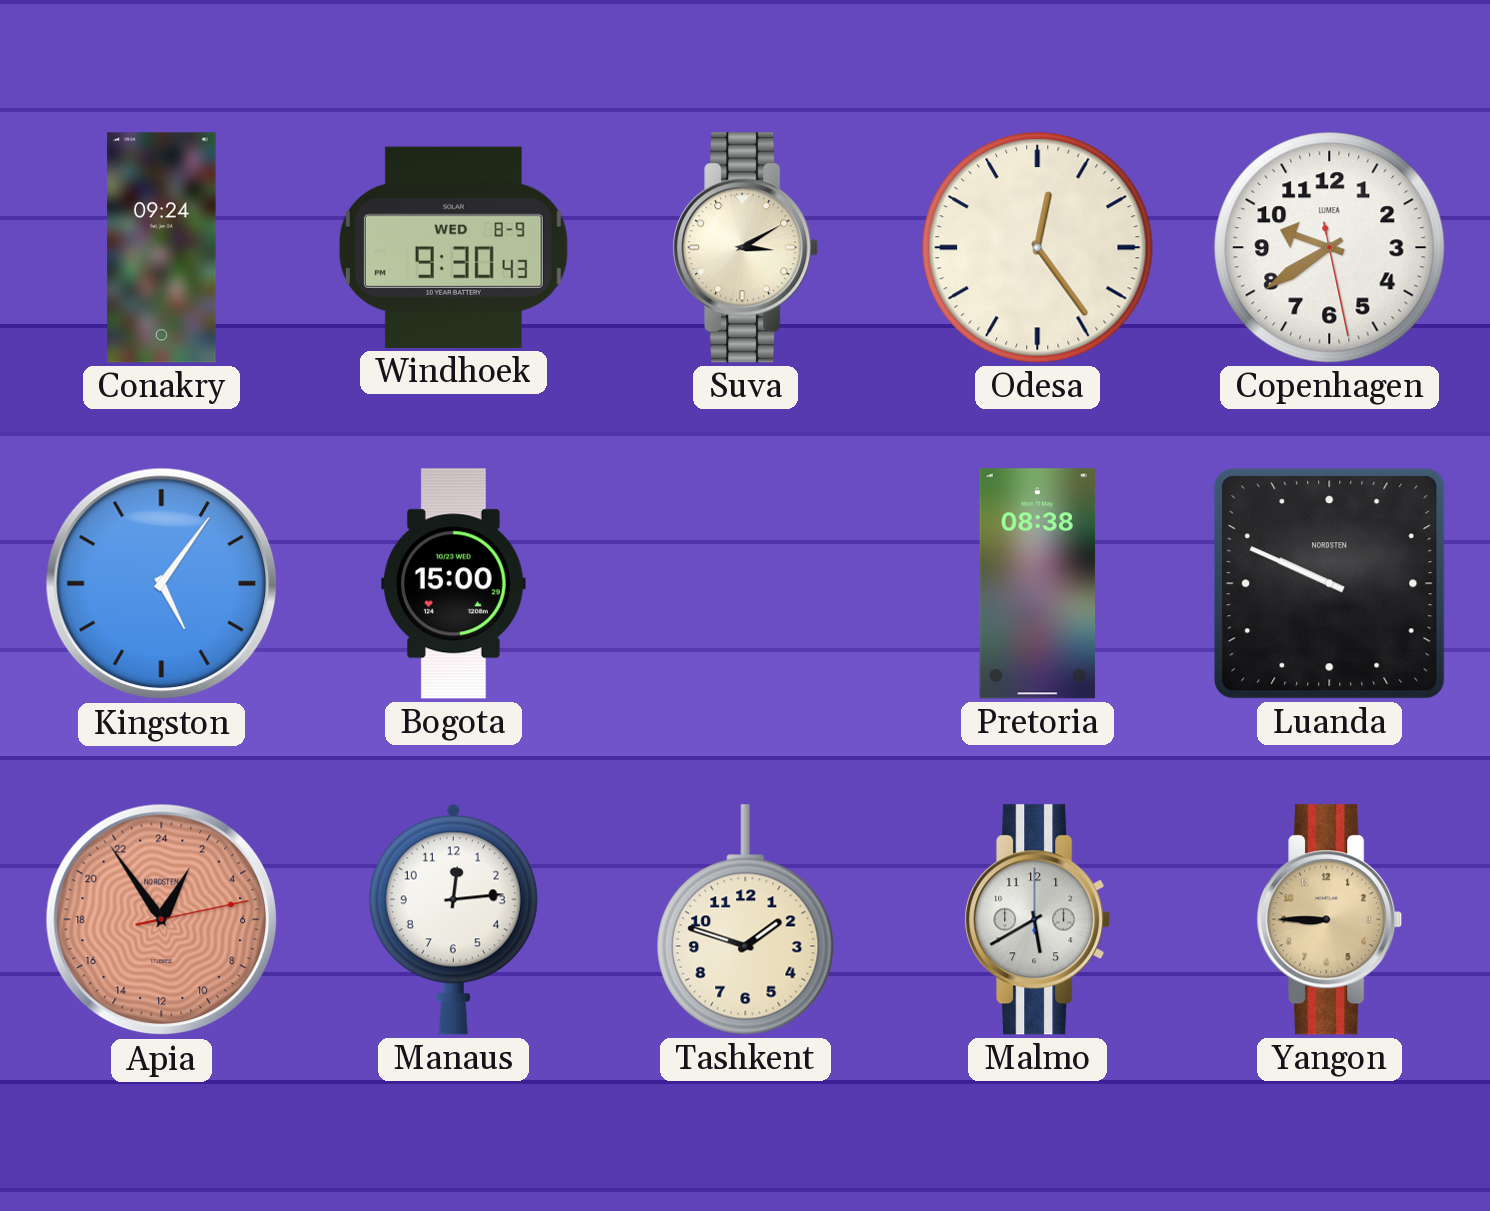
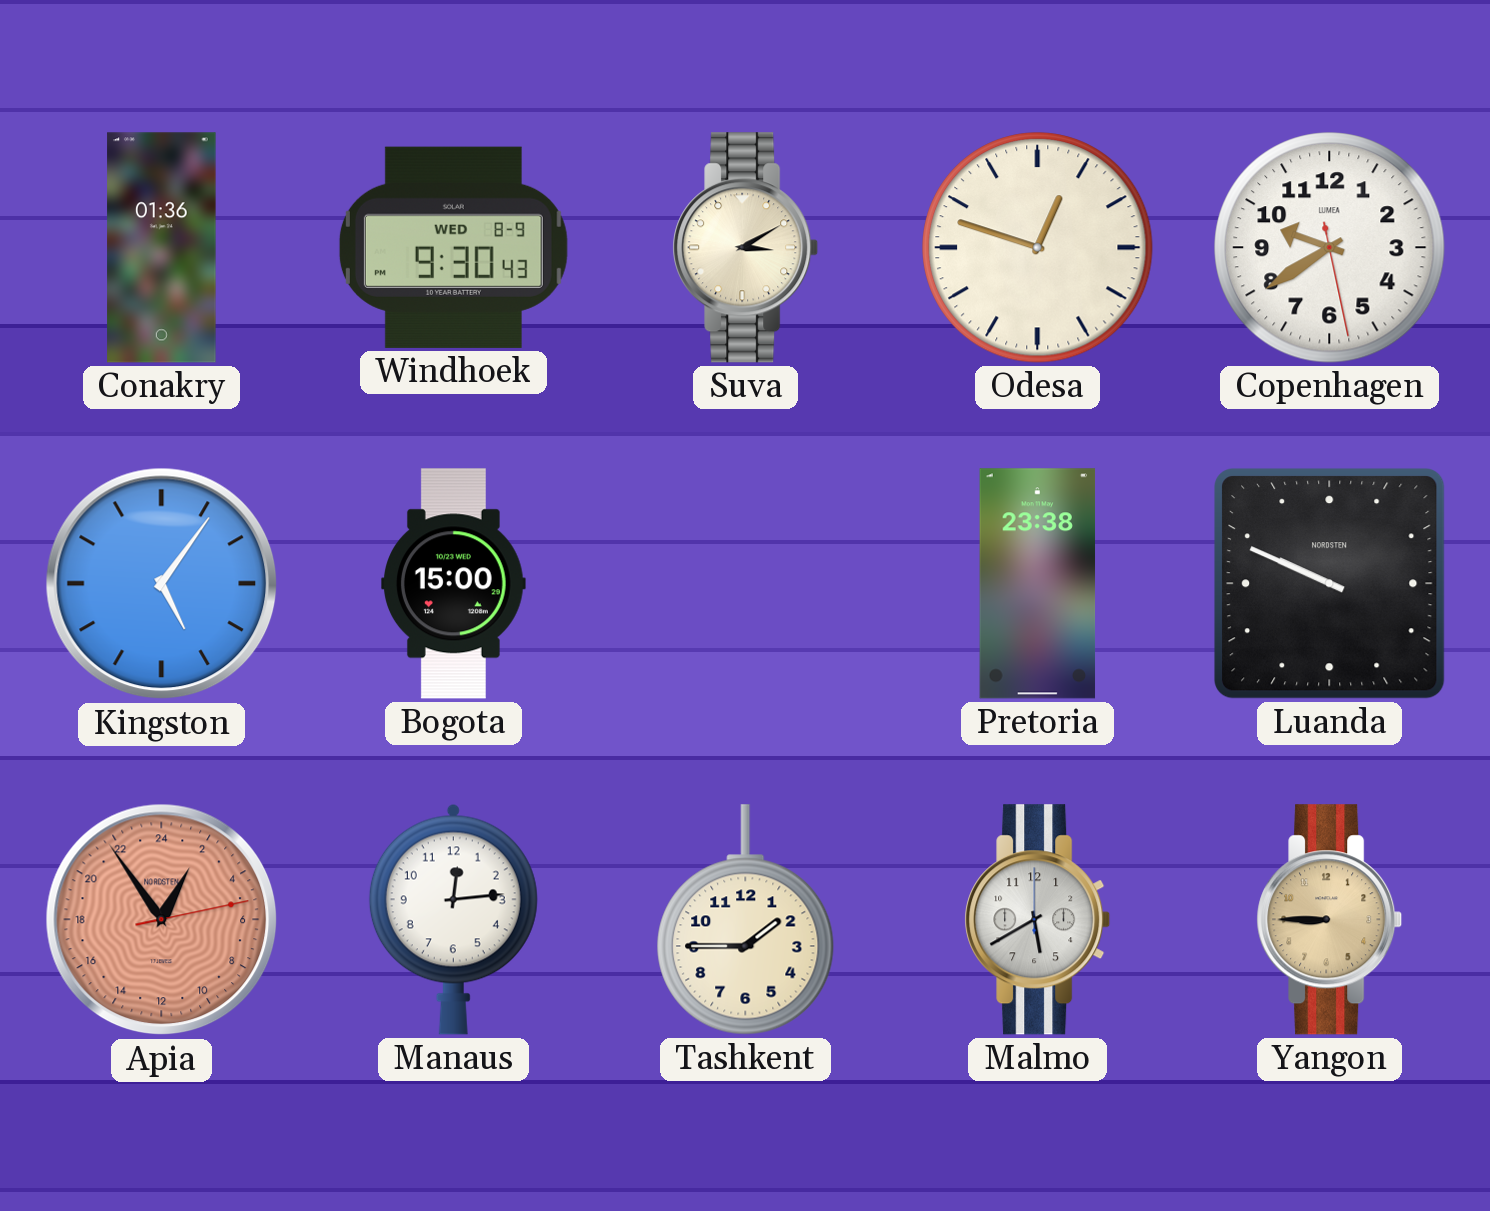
Conakry: 09:24 -> 01:36
Odesa: 12:24 -> 12:48
Pretoria: 08:38 -> 23:38
Tashkent: 1:48 -> 1:45
